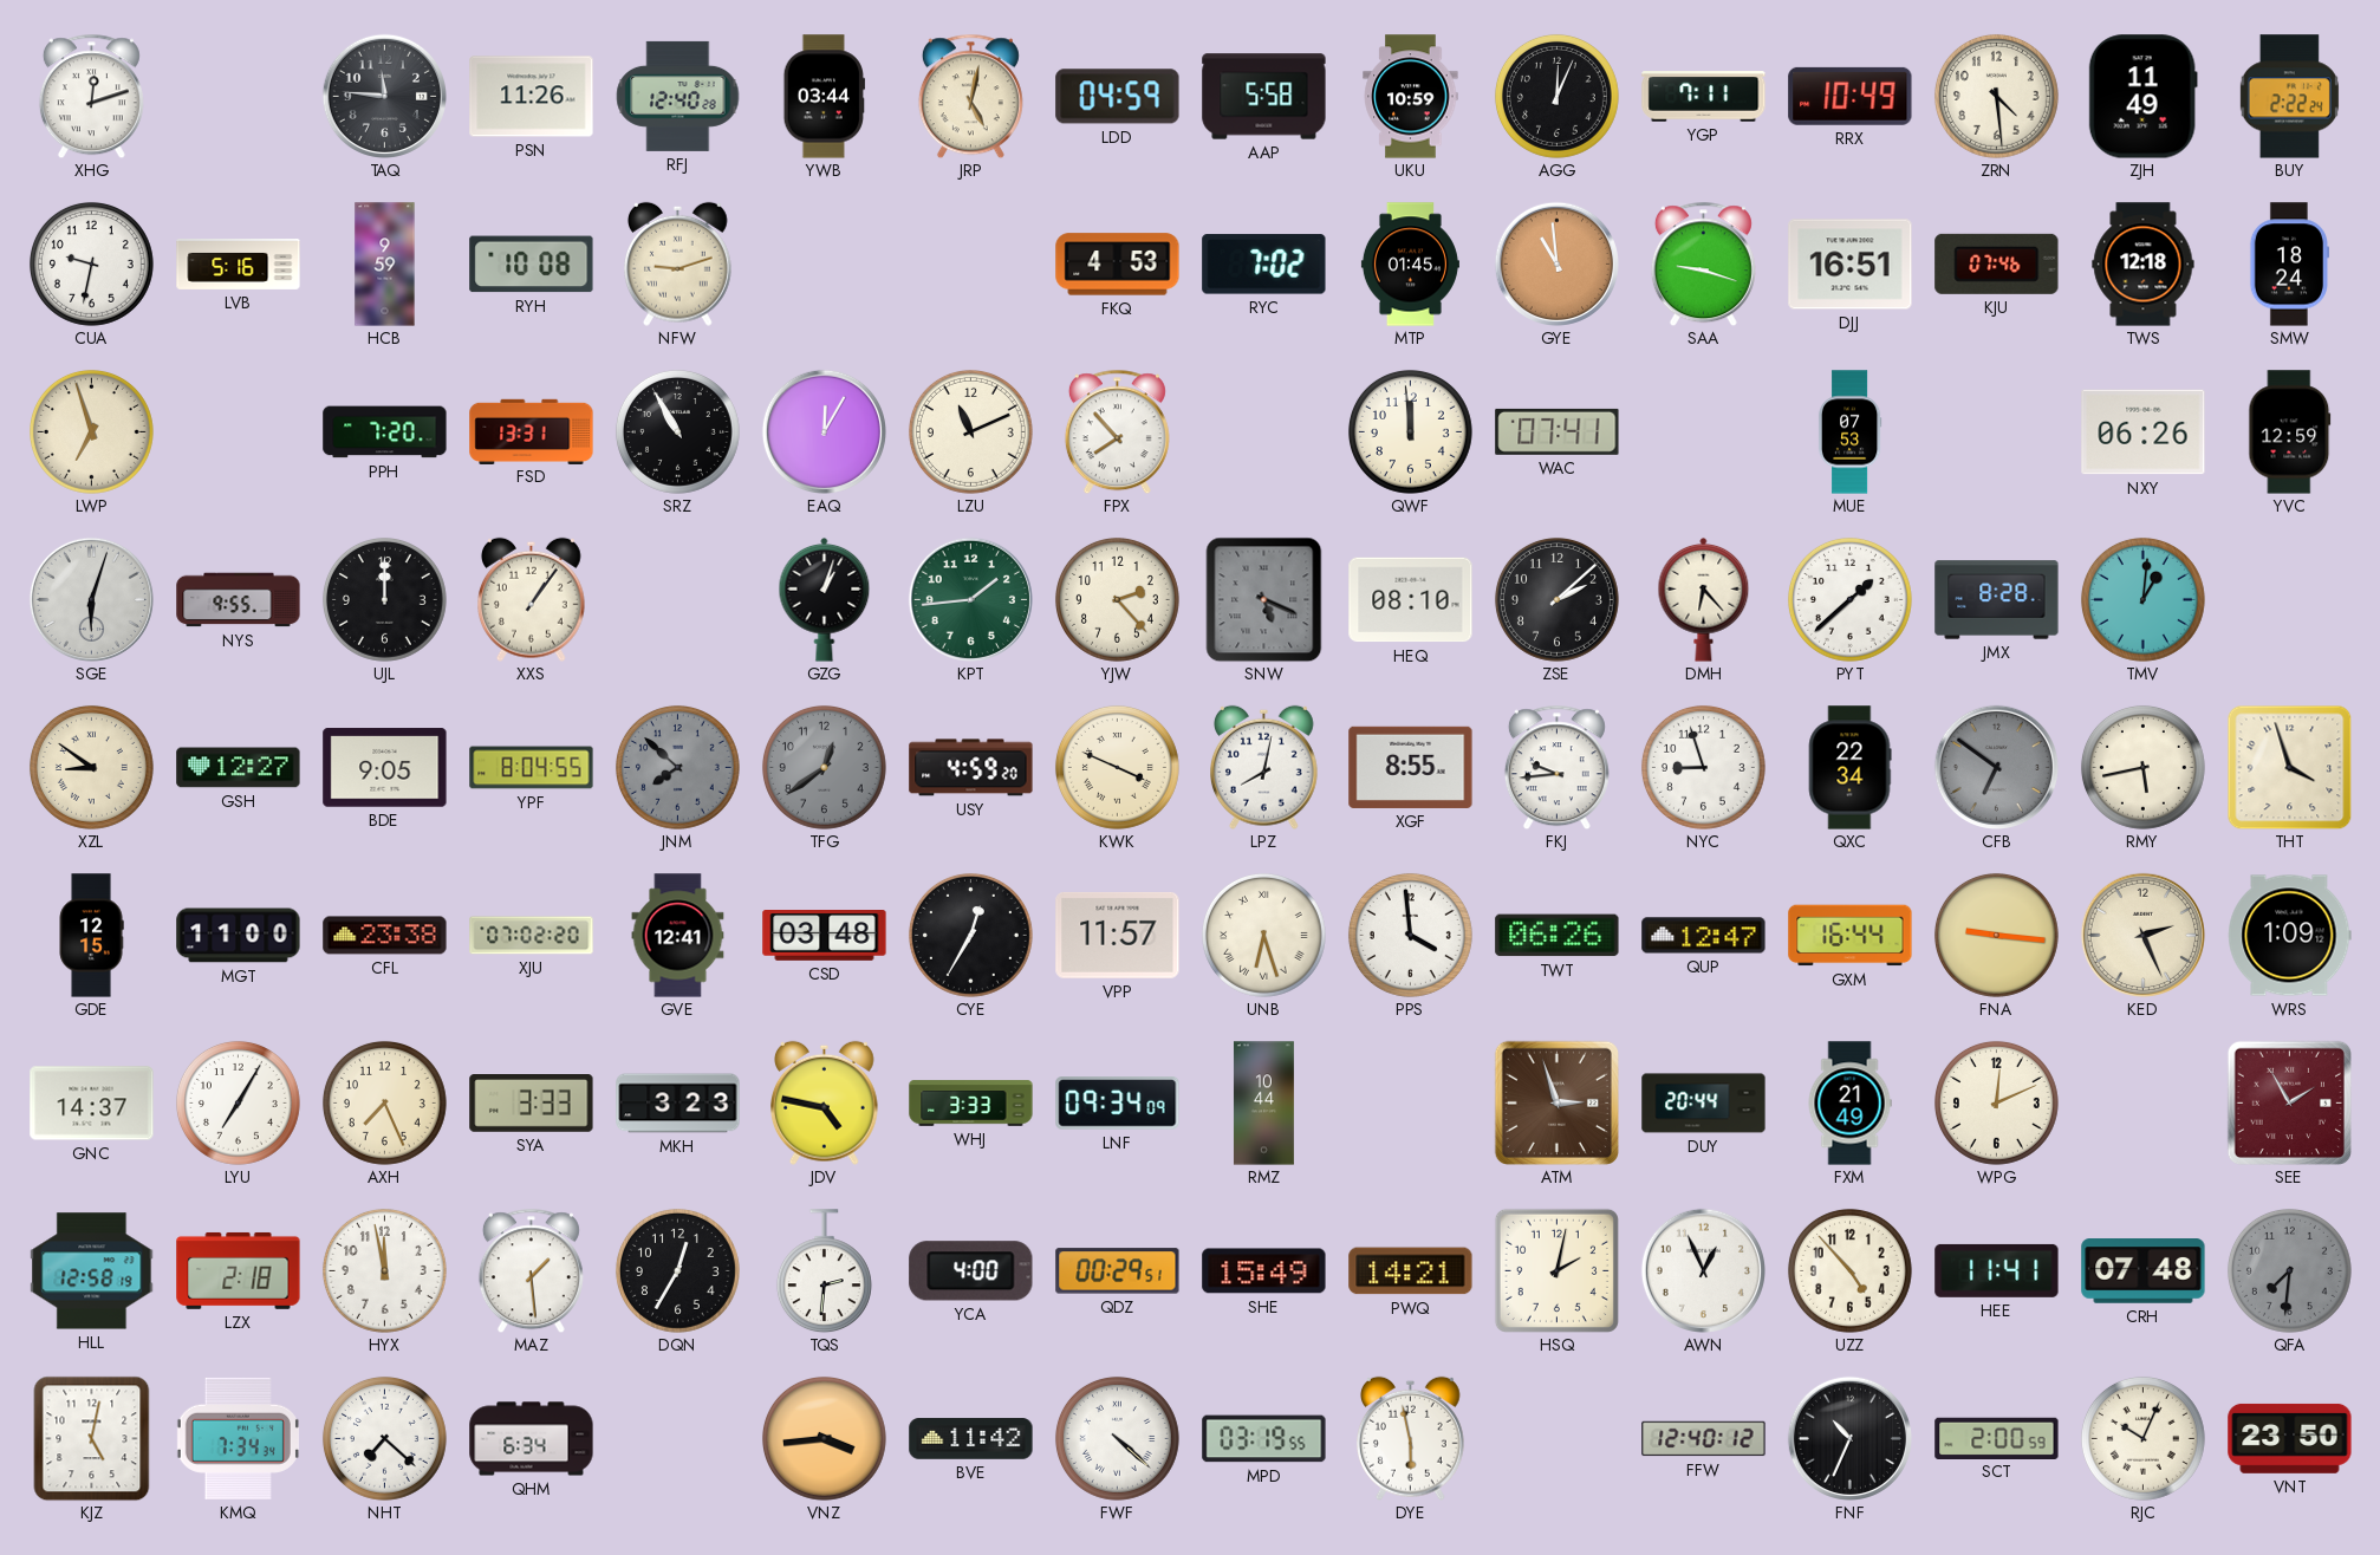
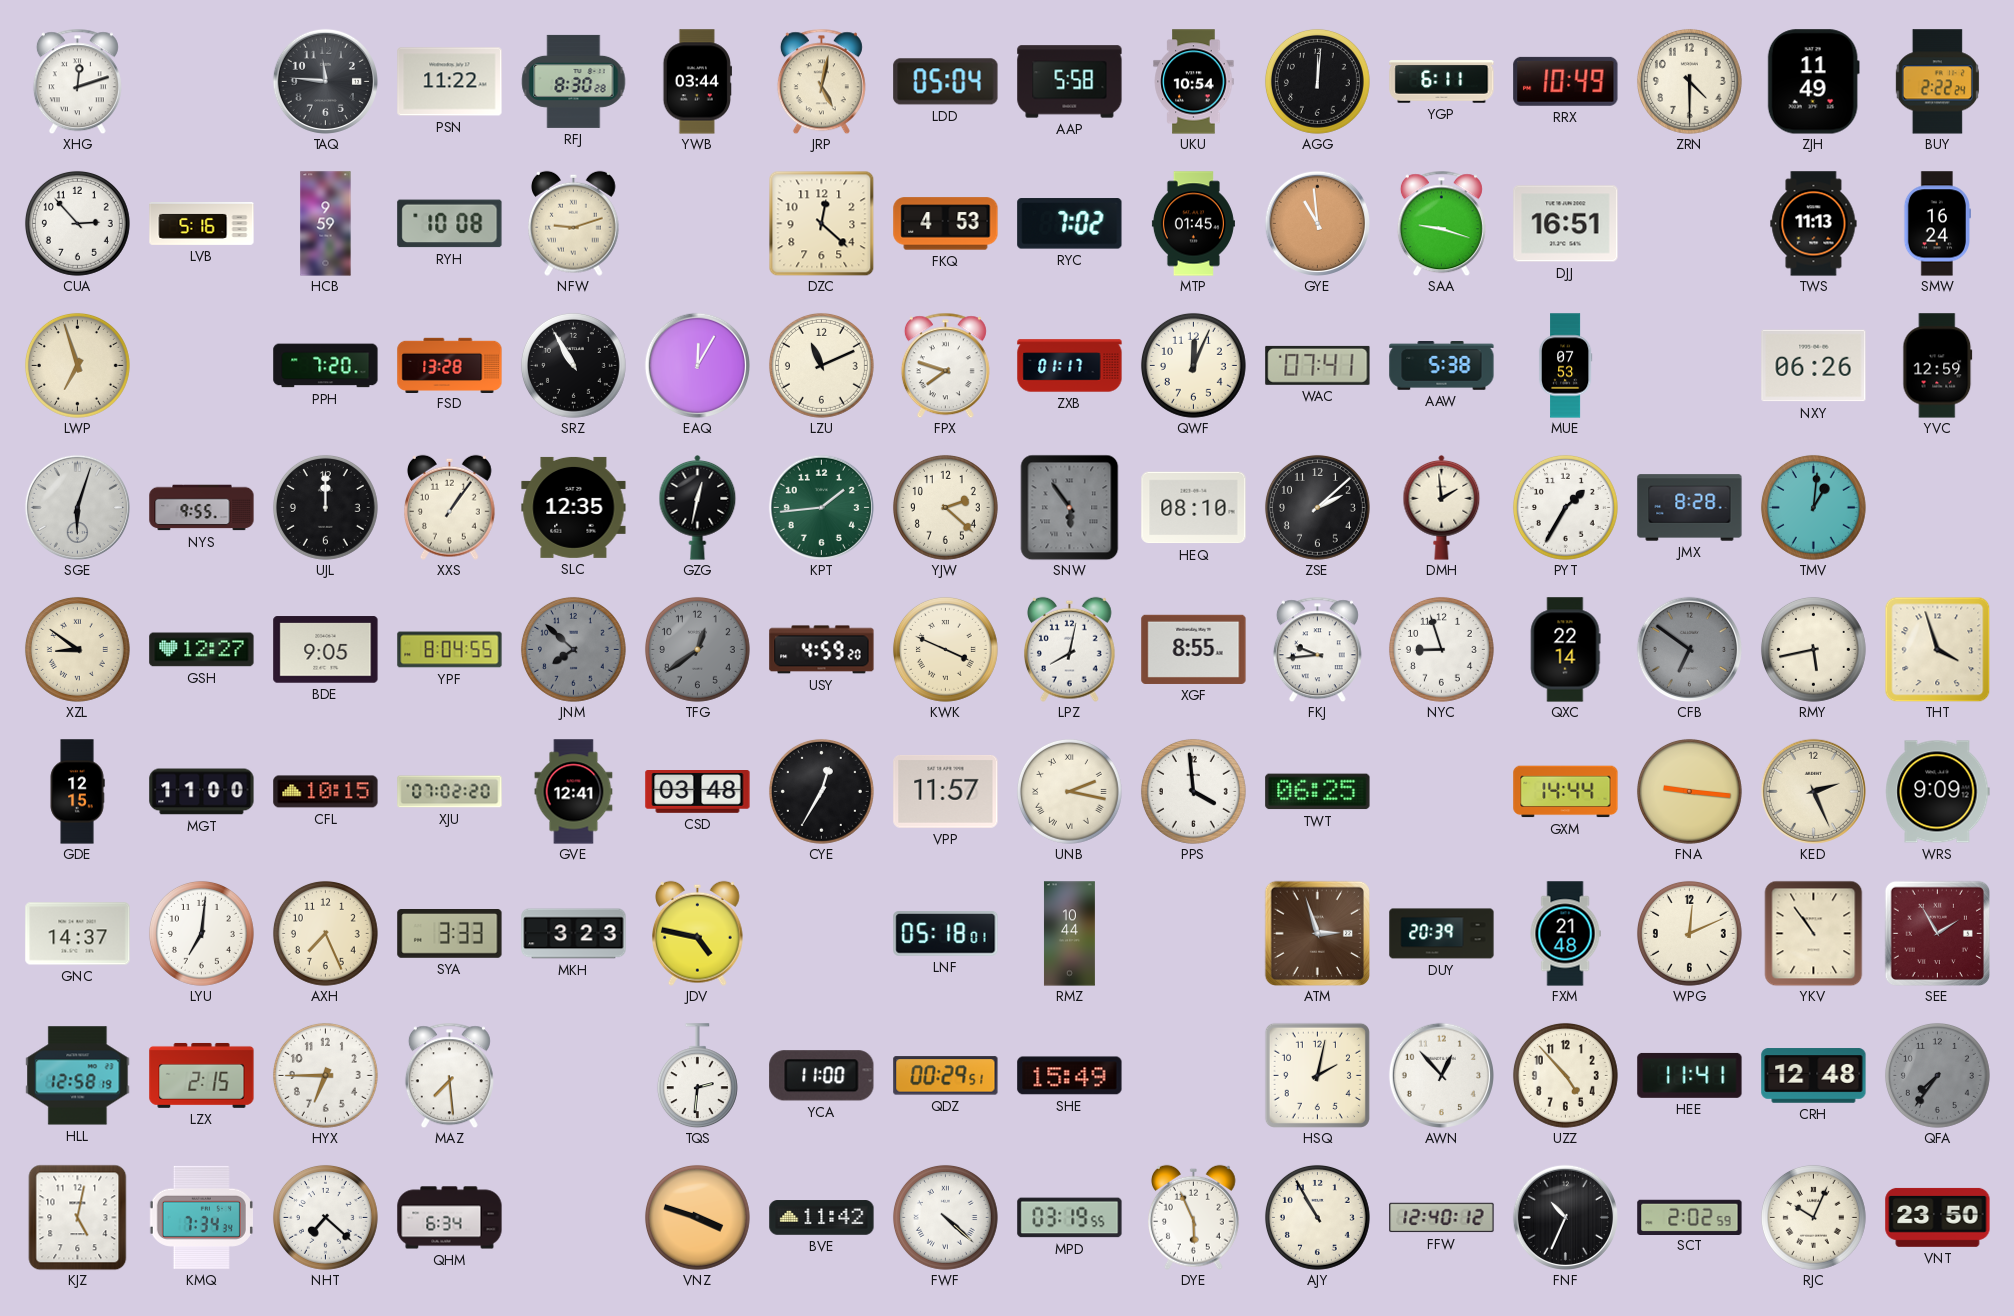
PSN: 11:26 -> 11:22
RFJ: 12:40 -> 8:30
LDD: 04:59 -> 05:04
UKU: 10:59 -> 10:54
AGG: 12:04 -> 12:01
YGP: 7:11 -> 6:11
ZRN: 4:29 -> 4:30
CUA: 9:32 -> 2:53
DZC: none -> 12:22
KJU: 07:46 -> none
TWS: 12:18 -> 11:13
SMW: 18:24 -> 16:24
FSD: 13:31 -> 13:28
FPX: 7:53 -> 7:48
ZXB: none -> 01:17
QWF: 11:59 -> 12:04
AAW: none -> 5:38
SLC: none -> 12:35
GZG: 1:03 -> 12:32
YJW: 2:23 -> 2:22
SNW: 5:19 -> 5:54
DMH: 6:23 -> 1:59
PYT: 1:38 -> 1:35
QXC: 22:34 -> 22:14
CFL: 23:38 -> 10:15
UNB: 6:27 -> 2:17
TWT: 06:26 -> 06:25
QUP: 12:47 -> none
GXM: 16:44 -> 14:44
WRS: 1:09 -> 9:09
LYU: 7:05 -> 7:01
WHJ: 3:33 -> none
LNF: 09:34 -> 05:18
DUY: 20:44 -> 20:39
FXM: 21:49 -> 21:48
YKV: none -> 10:54
LZX: 2:18 -> 2:15
HYX: 11:58 -> 6:45
MAZ: 1:29 -> 7:29
DQN: 12:35 -> none
YCA: 4:00 -> 11:00
PWQ: 14:21 -> none
AWN: 12:56 -> 12:53
CRH: 07:48 -> 12:48
QFA: 7:31 -> 7:36
VNZ: 3:44 -> 3:48
DYE: 5:58 -> 5:56
AJY: none -> 10:55
SCT: 2:00 -> 2:02
